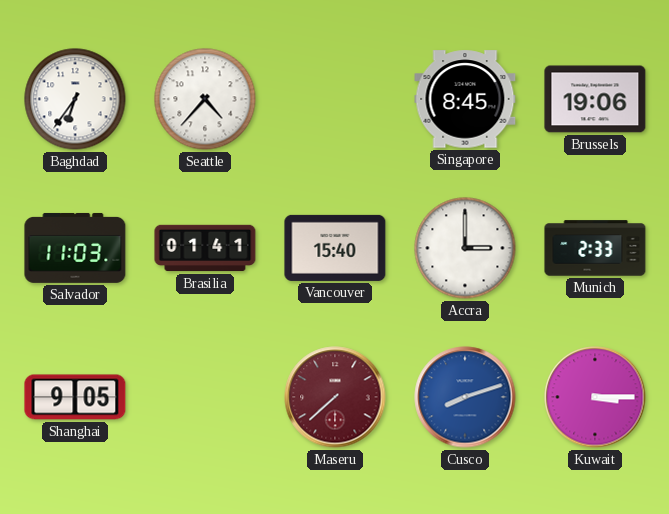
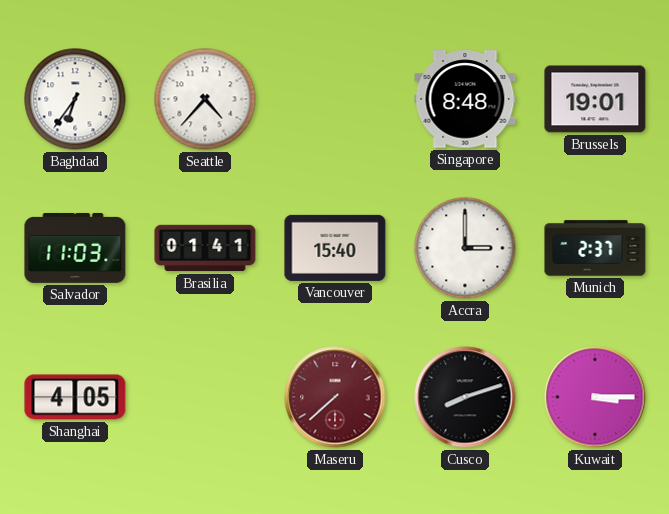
Singapore: 8:45 -> 8:48
Brussels: 19:06 -> 19:01
Munich: 2:33 -> 2:37
Shanghai: 9:05 -> 4:05
Cusco dial: blue -> black
